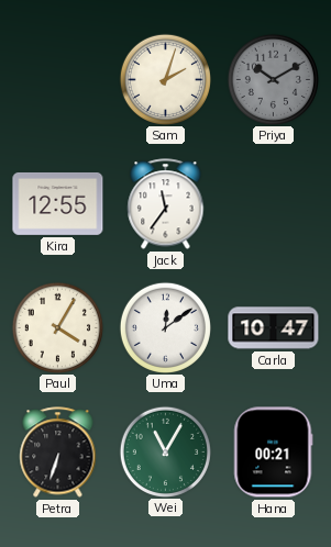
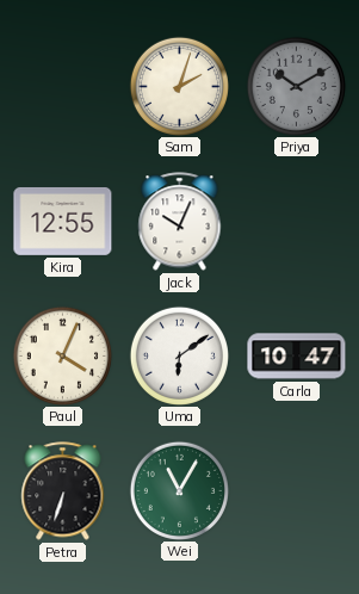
Jack: 11:36 -> 10:04
Paul: 4:05 -> 4:04
Uma: 12:09 -> 6:09
Hana: 00:21 -> none
